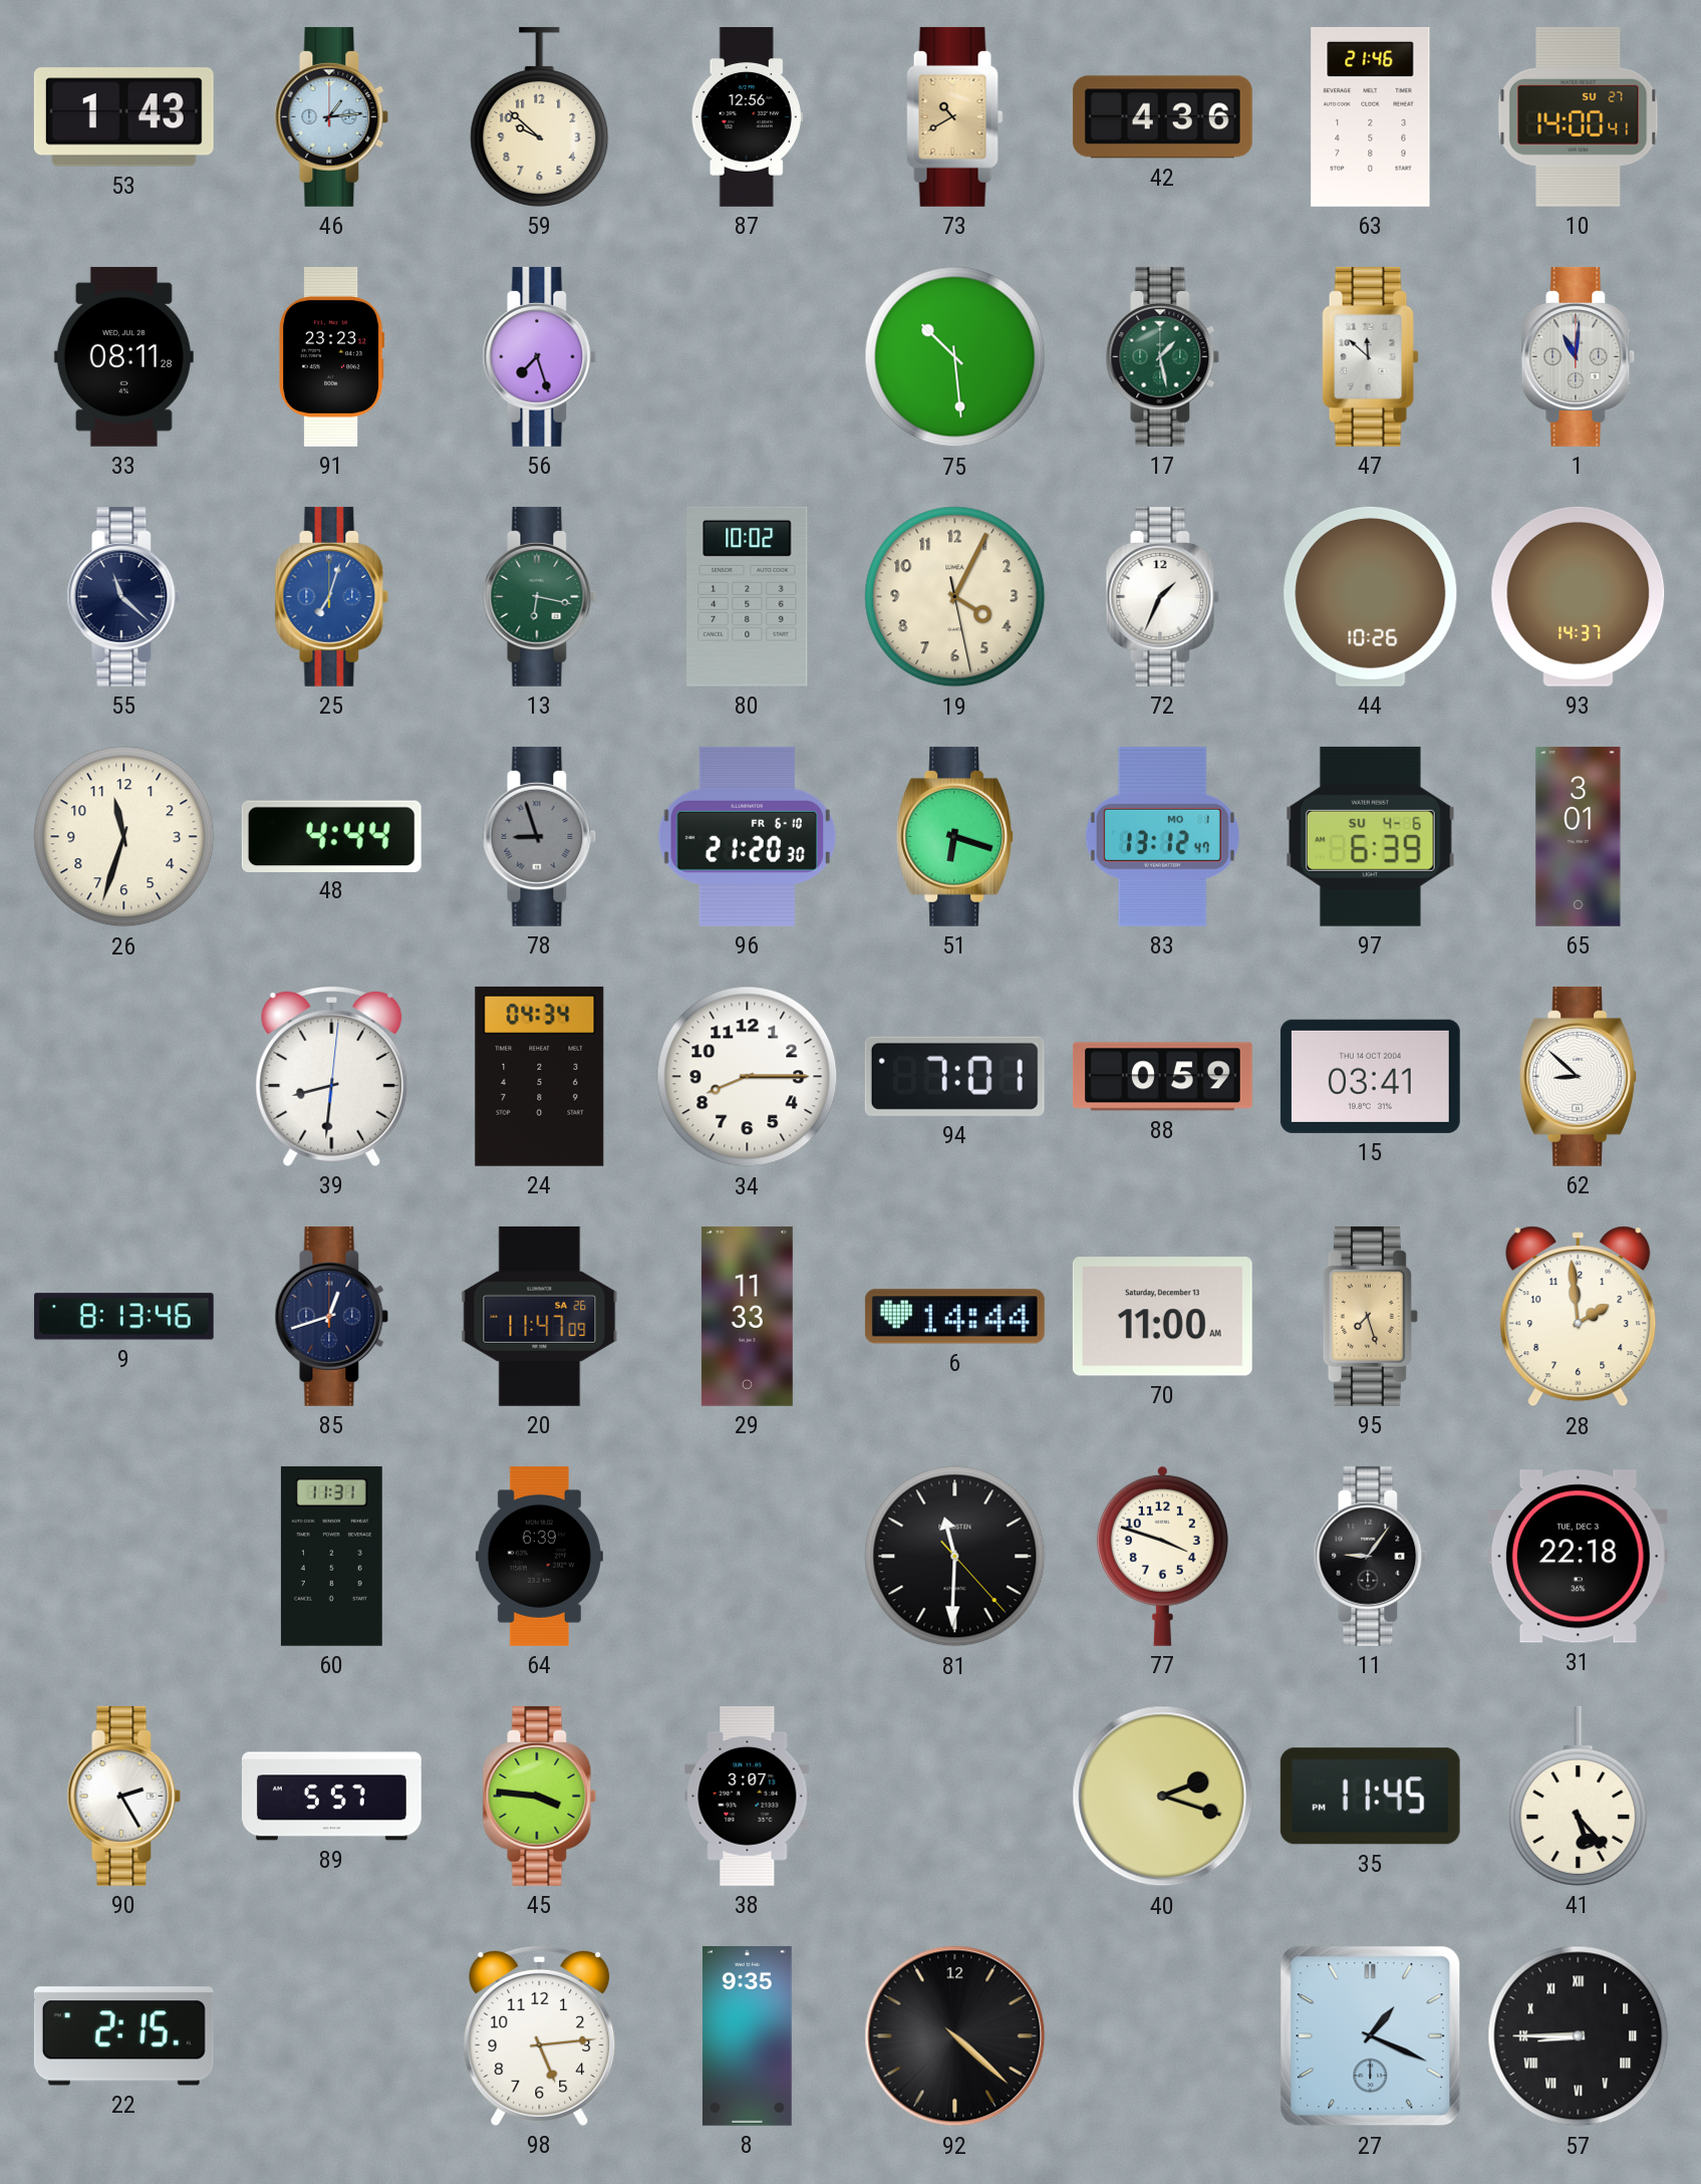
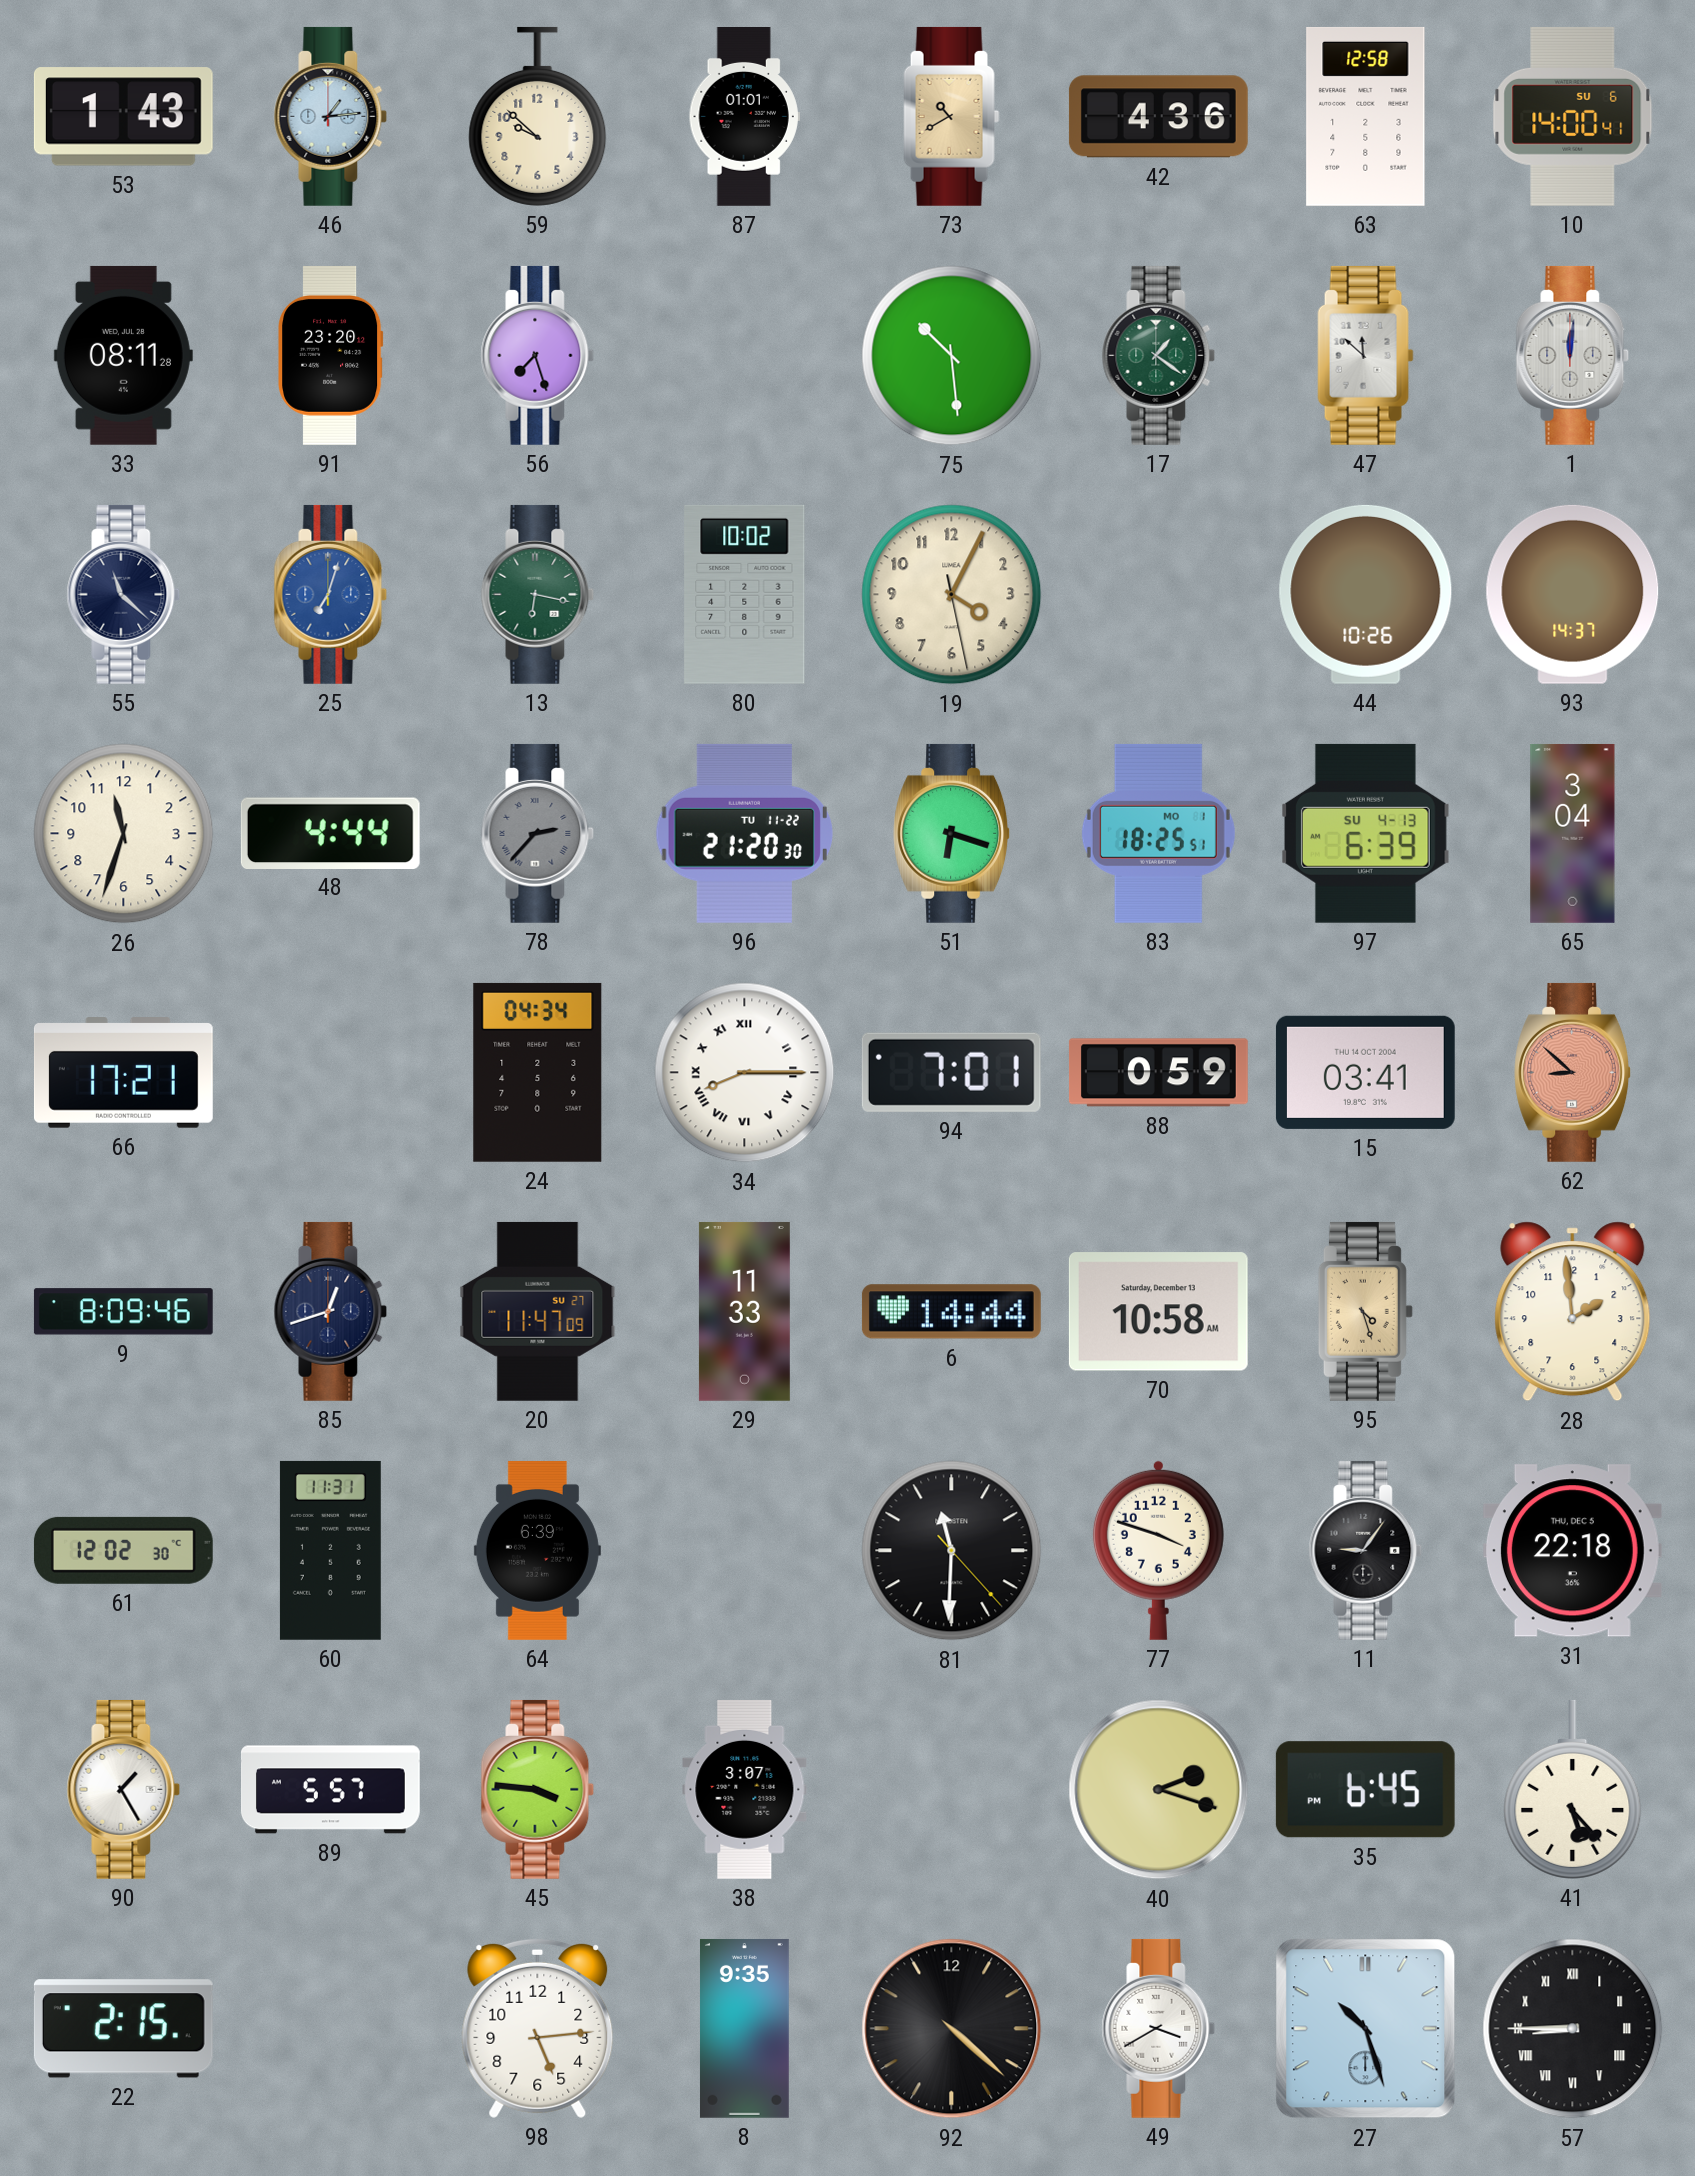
87: 12:56 -> 01:01
63: 21:46 -> 12:58
10 date: SU 27 -> SU 6
91: 23:23 -> 23:20
17: 1:28 -> 1:21
1: 11:01 -> 12:01
72: 1:34 -> none
78: 8:57 -> 2:37
96 date: FR 6-10 -> TU 11-22
83: 13:12 -> 18:25
97 date: SU 4-6 -> SU 4-13
65: 3:01 -> 3:04
66: none -> 17:21
39: 8:31 -> none
34 numerals: Arabic -> Roman
62 dial: white -> salmon
9: 8:13 -> 8:09
20 date: SA 26 -> SU 27
70: 11:00 -> 10:58
95: 7:27 -> 4:27
61: none -> 12:02
31 date: TUE, DEC 3 -> THU, DEC 5
90: 2:25 -> 1:25
35: 11:45 -> 6:45
49: none -> 3:40
27: 1:19 -> 10:27
